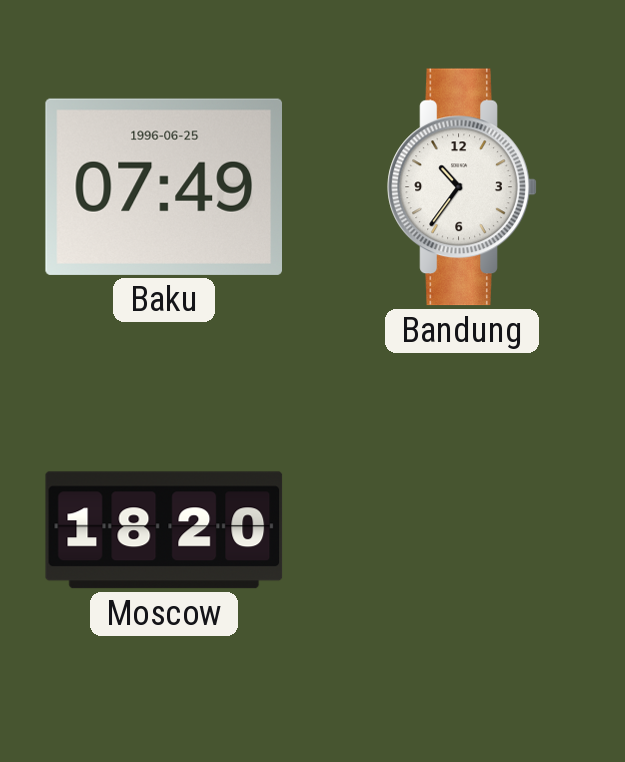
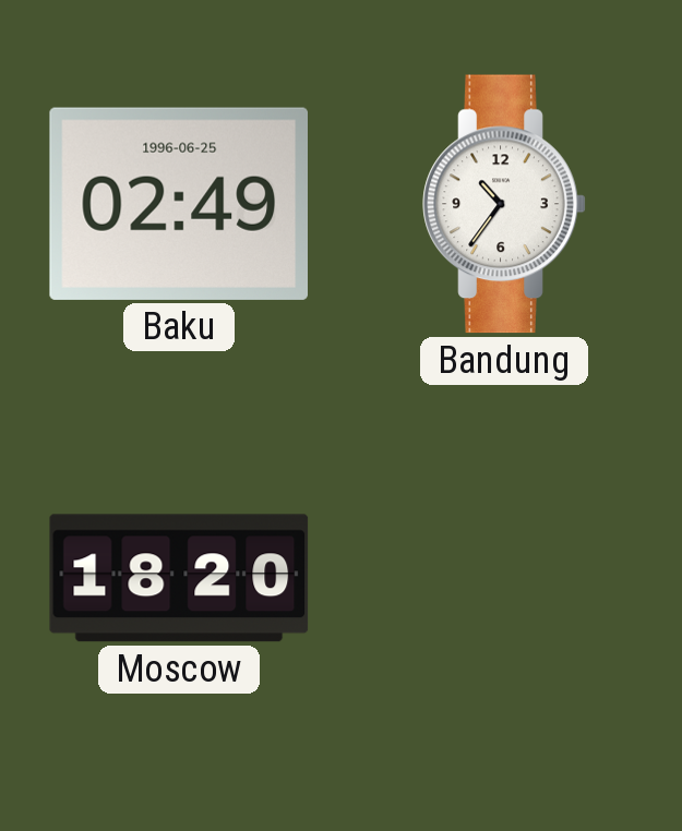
Baku: 07:49 -> 02:49
